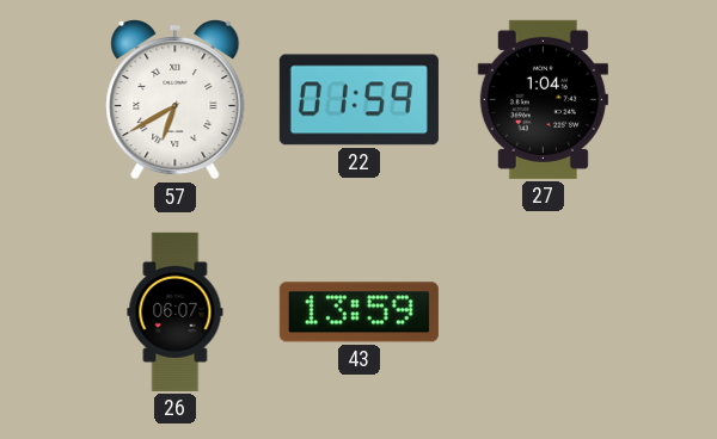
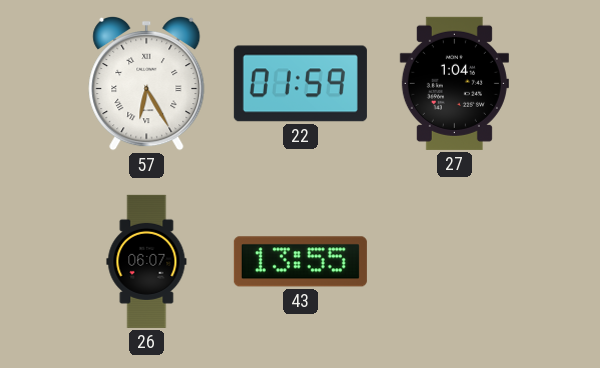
57: 6:40 -> 6:25
43: 13:59 -> 13:55
